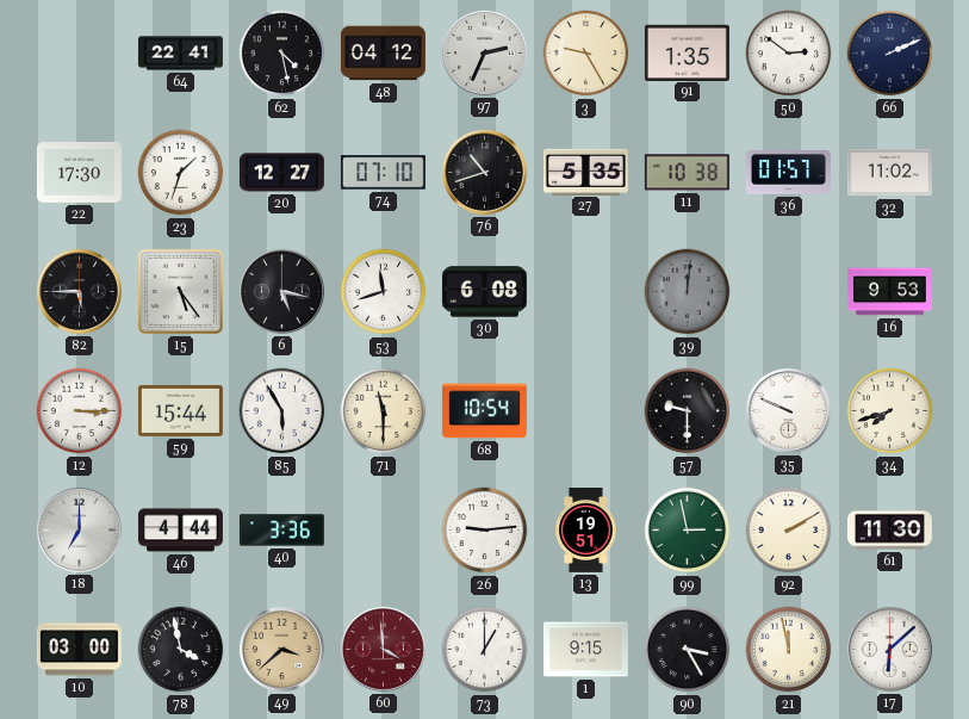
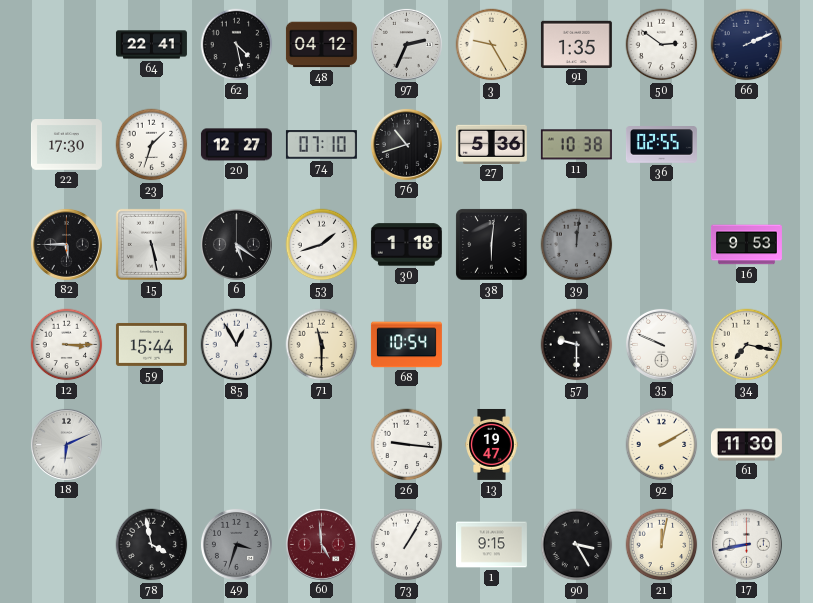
27: 5:35 -> 5:36
36: 01:57 -> 02:55
32: 11:02 -> none
15: 5:24 -> 5:28
6: 5:17 -> 5:21
53: 11:42 -> 1:42
30: 6:08 -> 1:18
38: none -> 6:01
85: 5:55 -> 12:55
34: 7:42 -> 7:17
18: 7:00 -> 6:11
46: 4:44 -> none
40: 3:36 -> none
26: 9:14 -> 9:16
13: 19:51 -> 19:47
99: 2:58 -> none
10: 03:00 -> none
49: 3:38 -> 3:33
49 dial: champagne -> grey
60: 3:59 -> 4:59
73: 1:00 -> 1:05
21: 11:58 -> 12:02
17: 6:08 -> 8:43
